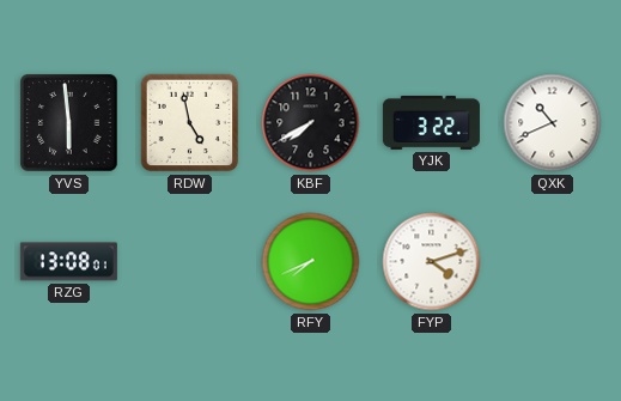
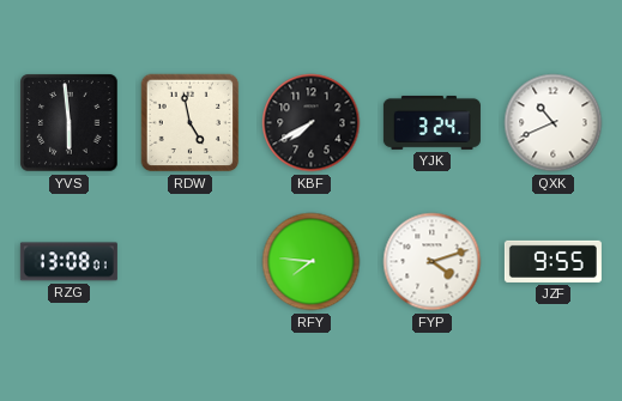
YJK: 3:22 -> 3:24
RFY: 7:41 -> 7:46
JZF: none -> 9:55
